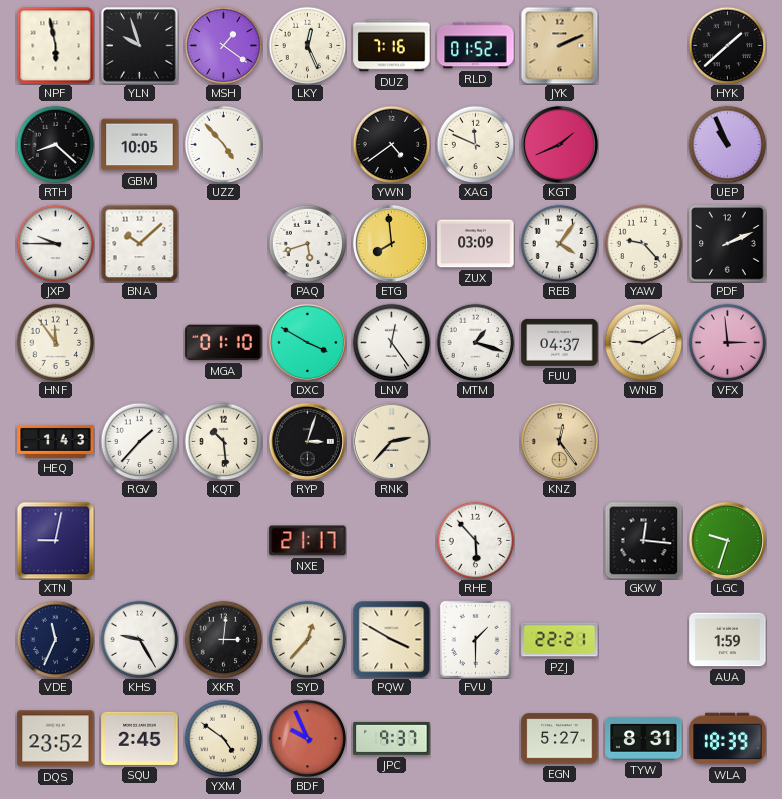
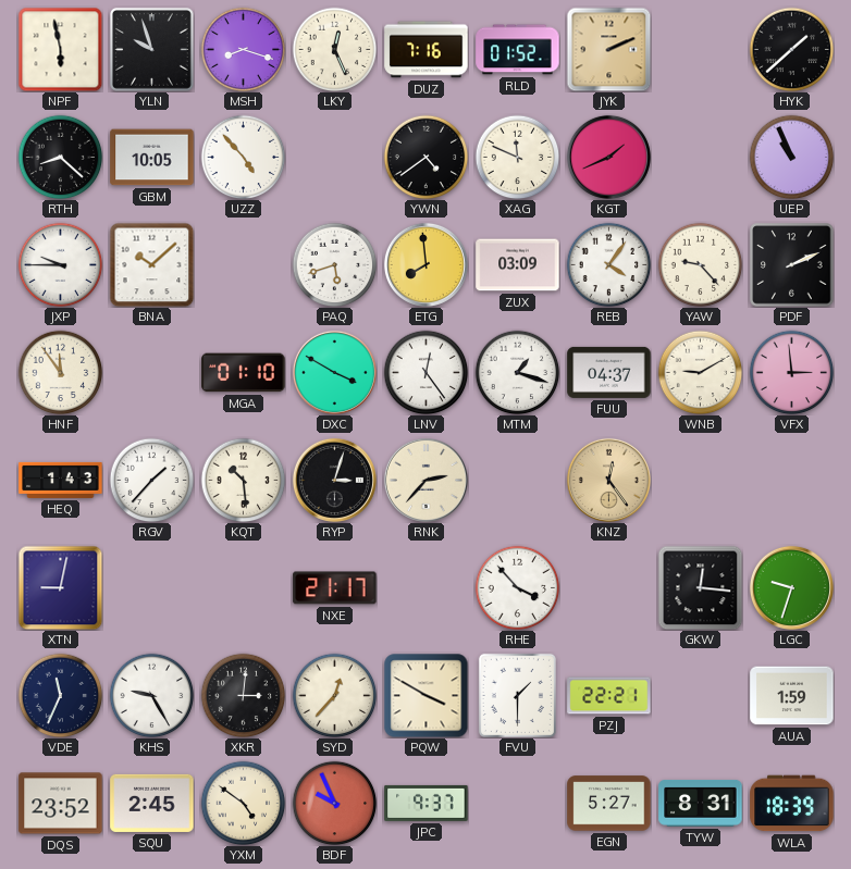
MSH: 1:21 -> 8:18
RHE: 5:53 -> 3:53
